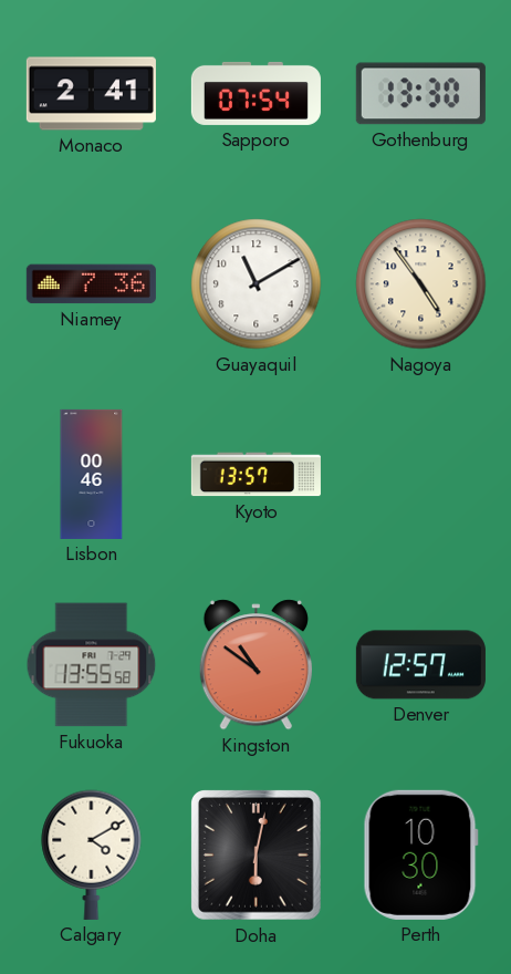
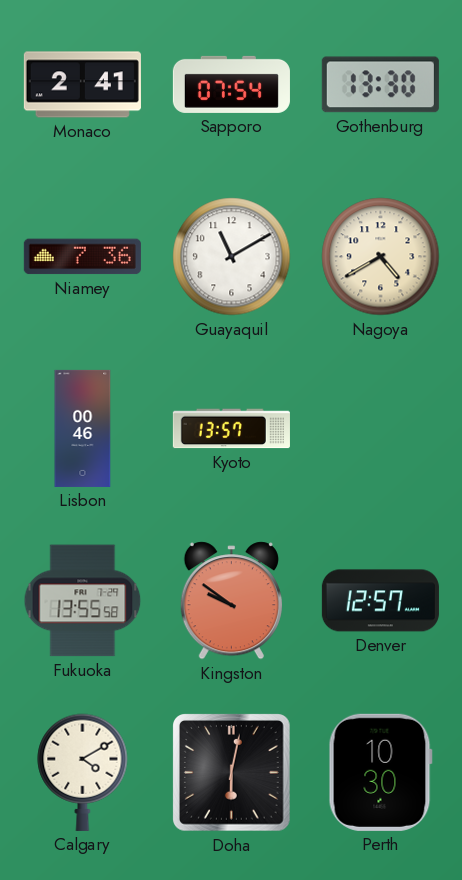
Nagoya: 4:54 -> 4:40
Kingston: 10:51 -> 9:51
